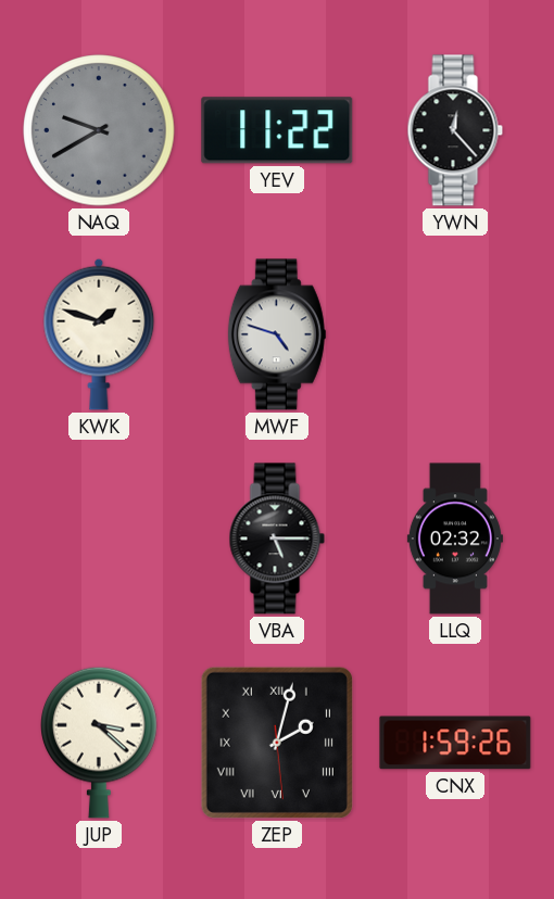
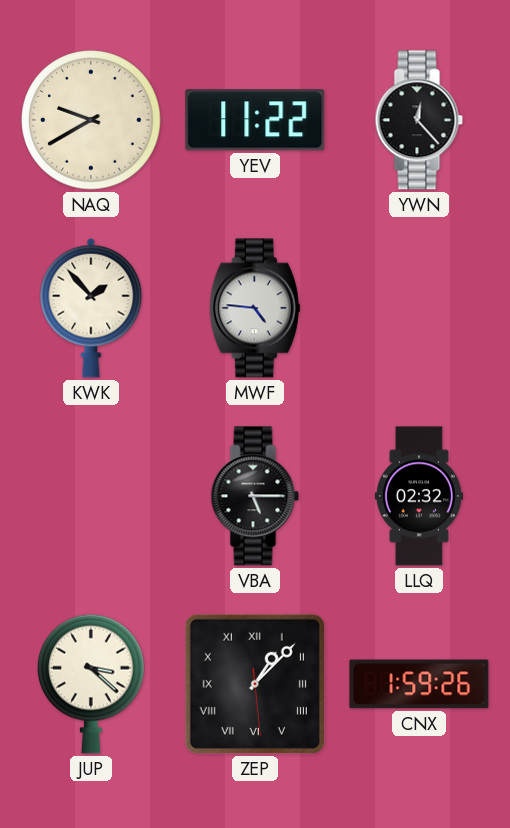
NAQ dial: grey -> cream
KWK: 1:48 -> 1:53
MWF: 4:48 -> 4:46
ZEP: 2:02 -> 1:07
